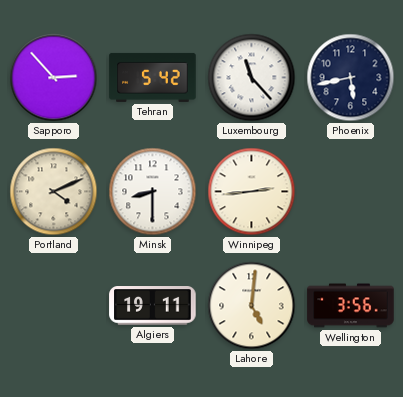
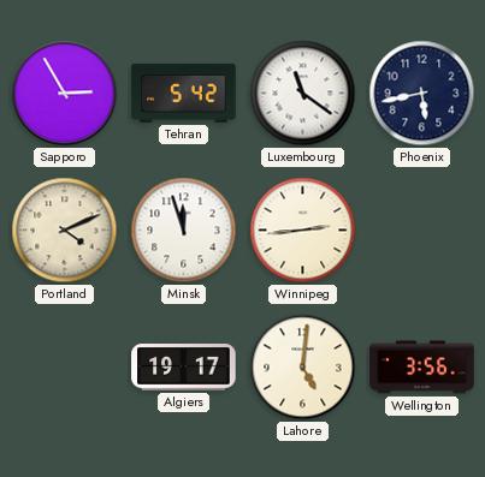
Sapporo: 2:53 -> 2:55
Luxembourg: 11:23 -> 11:21
Minsk: 8:30 -> 11:57
Algiers: 19:11 -> 19:17
